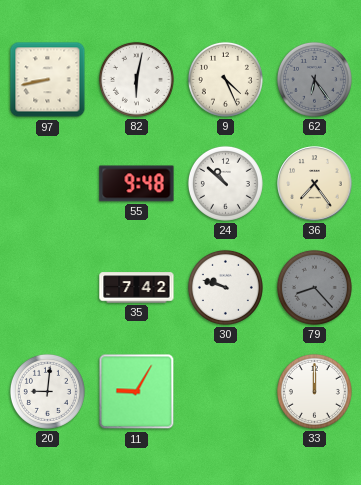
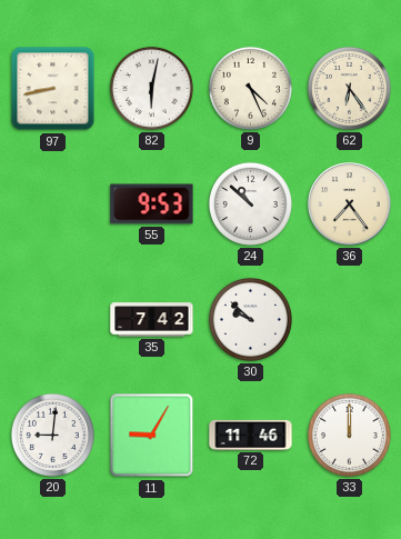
62 dial: grey -> cream
55: 9:48 -> 9:53
30: 9:48 -> 9:52
79: 8:23 -> none
72: none -> 11:46
